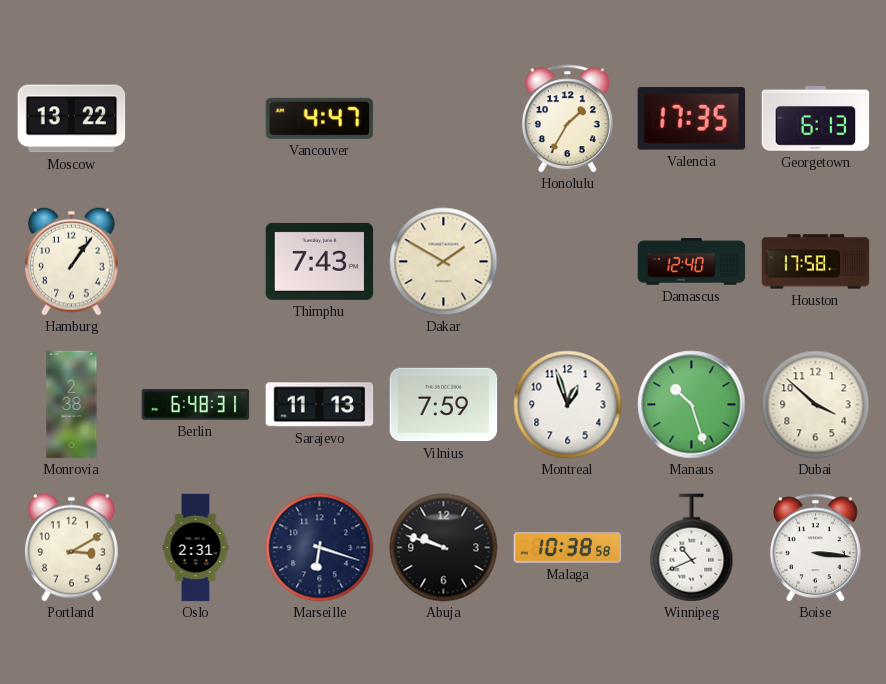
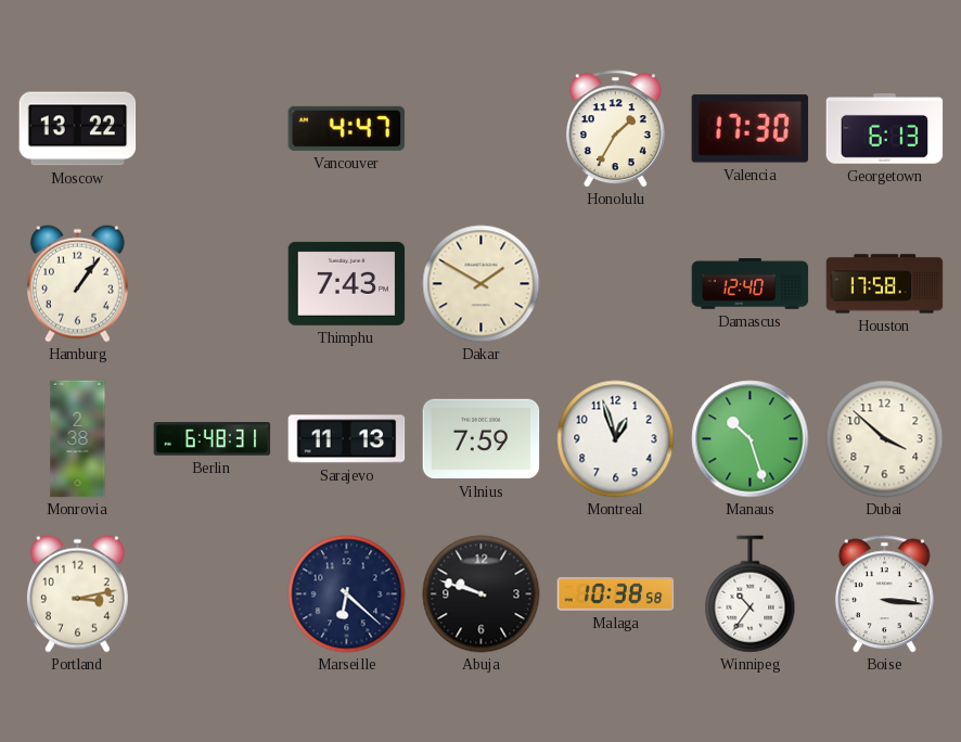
Valencia: 17:35 -> 17:30
Portland: 3:10 -> 3:13
Oslo: 2:31 -> none
Marseille: 6:18 -> 6:22
Winnipeg: 10:41 -> 10:36
